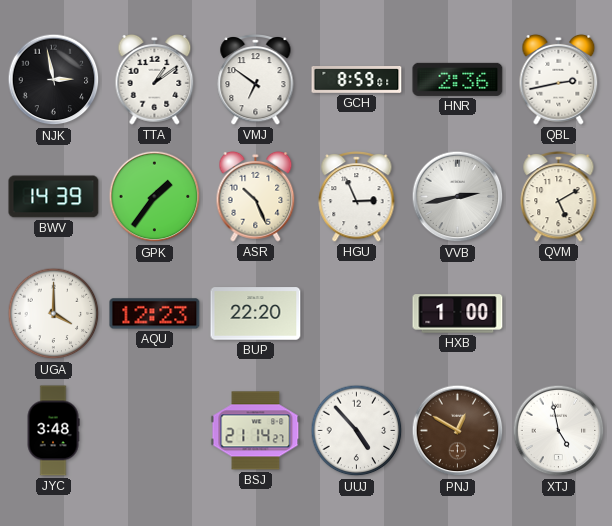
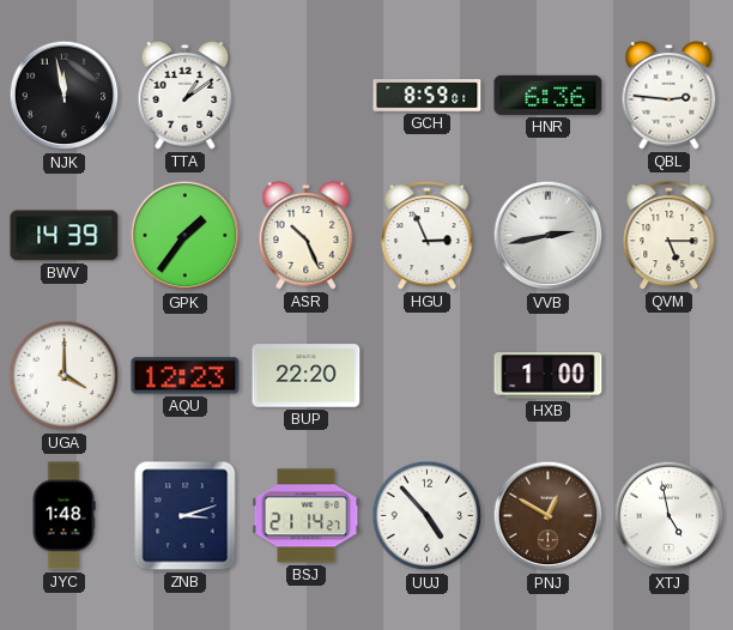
NJK: 2:58 -> 11:58
VMJ: 6:51 -> none
HNR: 2:36 -> 6:36
QBL: 2:43 -> 2:46
QVM: 5:10 -> 5:15
JYC: 3:48 -> 1:48
ZNB: none -> 3:12
